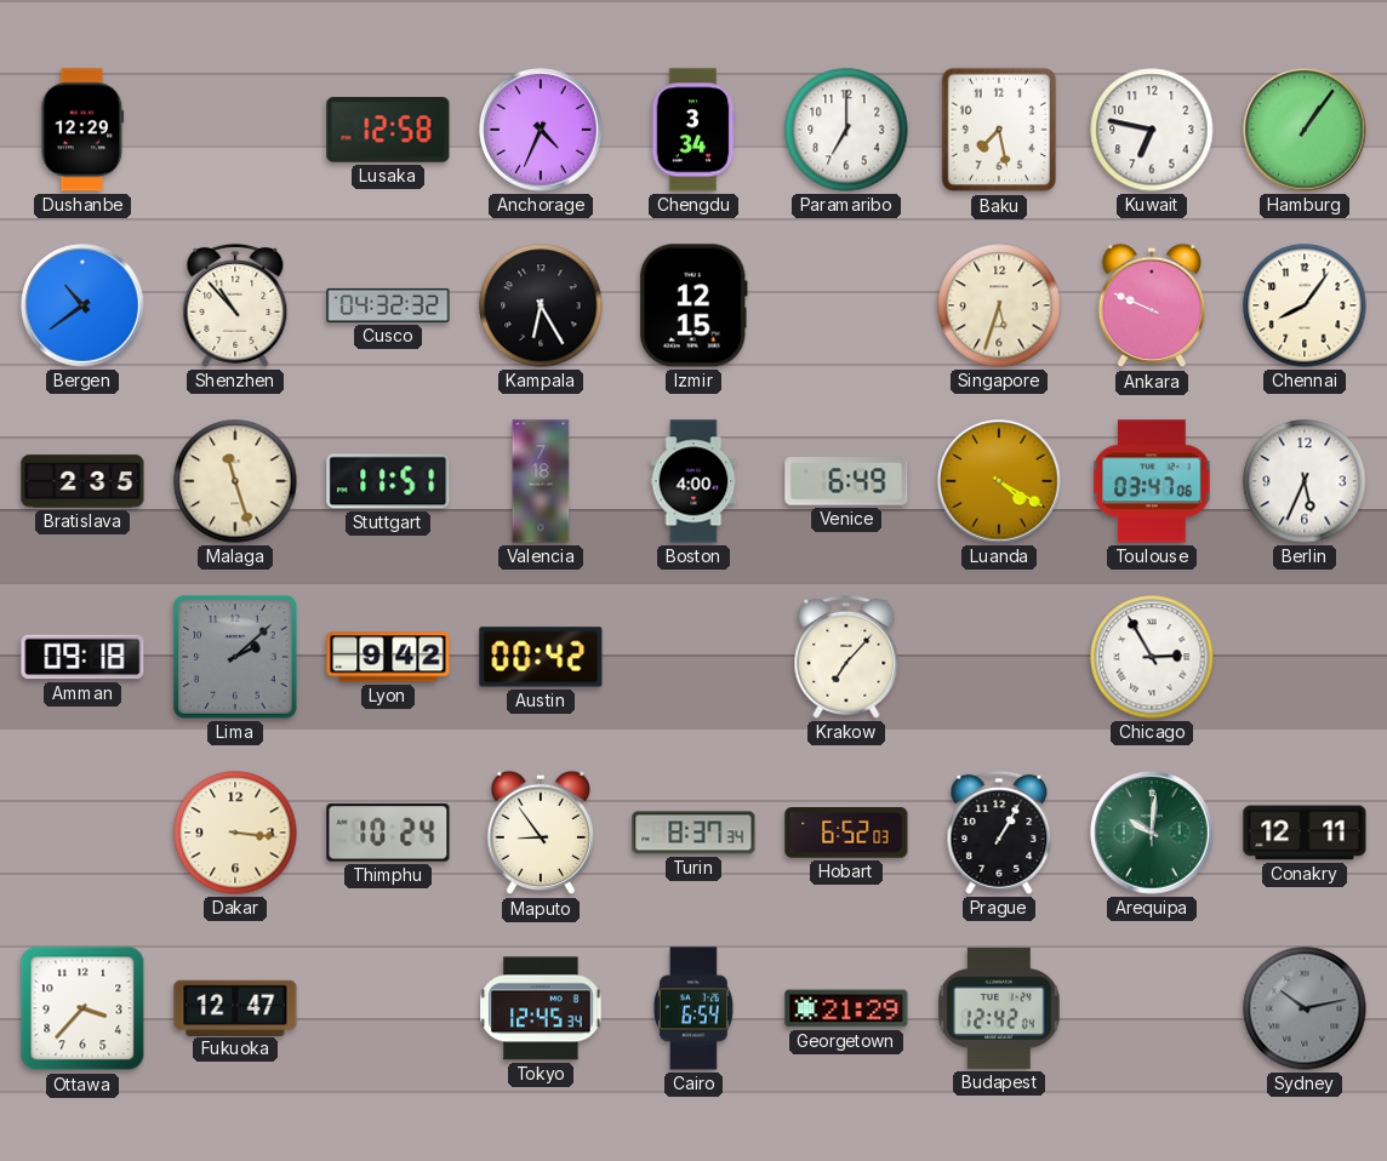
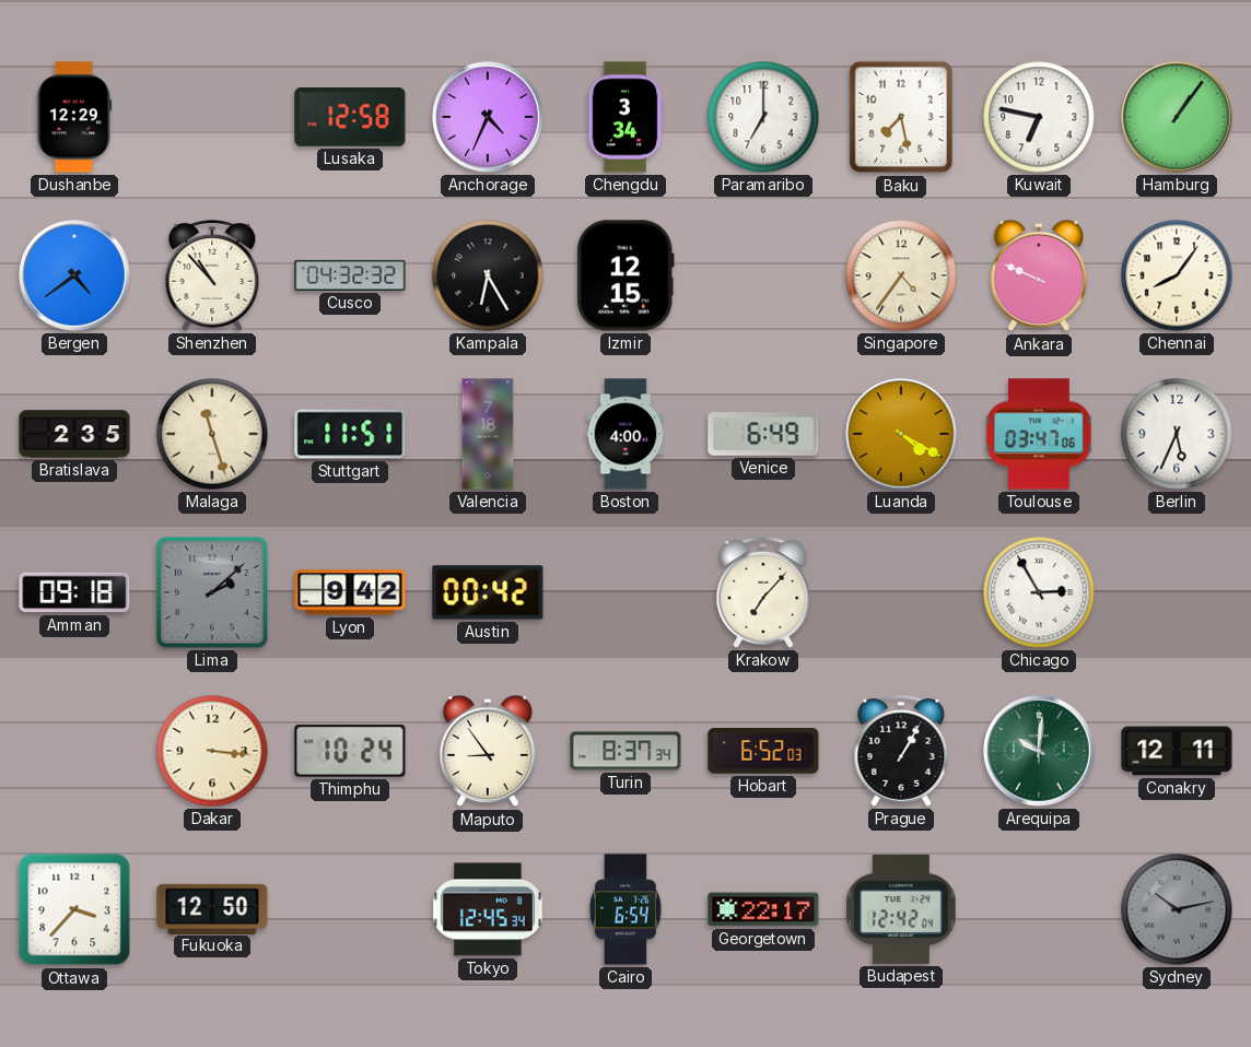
Bergen: 10:39 -> 4:39
Singapore: 5:33 -> 4:36
Fukuoka: 12:47 -> 12:50
Georgetown: 21:29 -> 22:17
